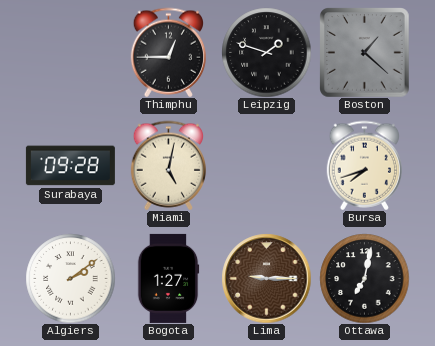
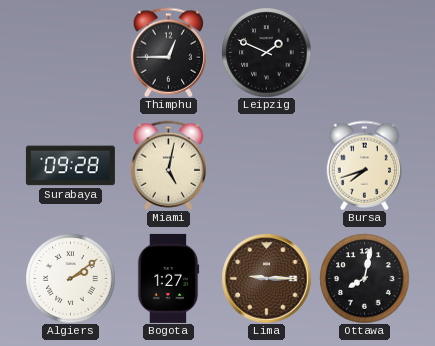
Leipzig: 1:48 -> 1:49
Boston: 1:22 -> none
Ottawa: 7:02 -> 8:02
